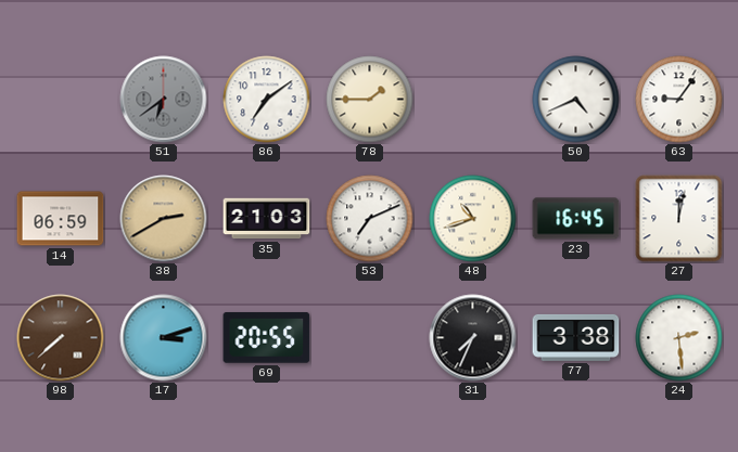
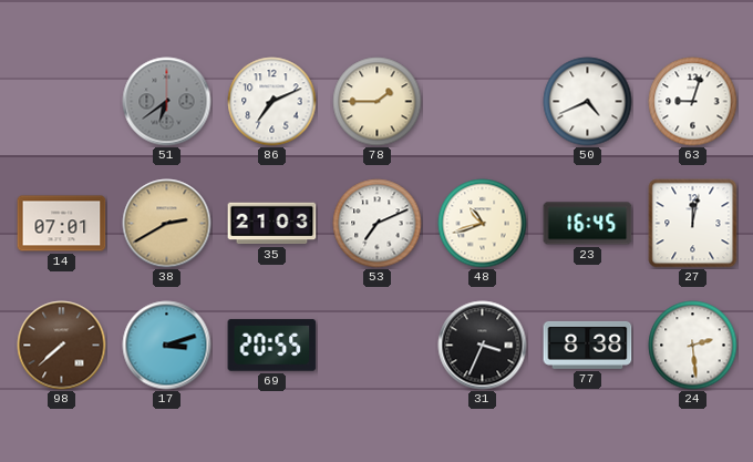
86: 7:09 -> 7:11
63: 9:06 -> 9:03
14: 06:59 -> 07:01
31: 7:34 -> 3:34
77: 3:38 -> 8:38
